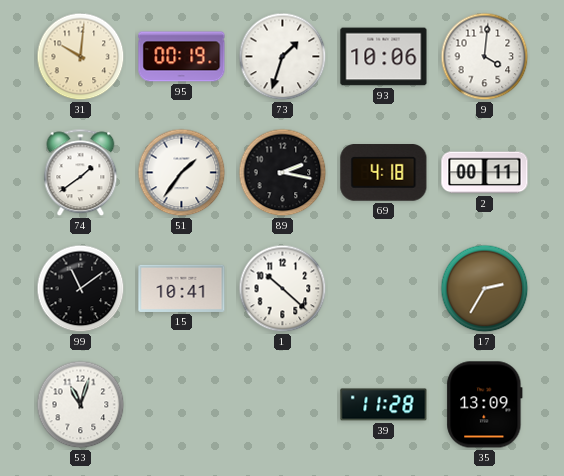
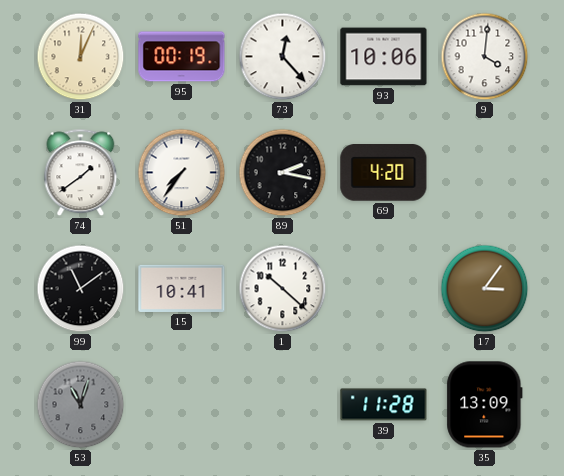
31: 10:01 -> 12:04
73: 1:33 -> 12:23
51: 1:36 -> 7:36
69: 4:18 -> 4:20
2: 00:11 -> none
17: 2:35 -> 3:06
53 dial: white -> grey
